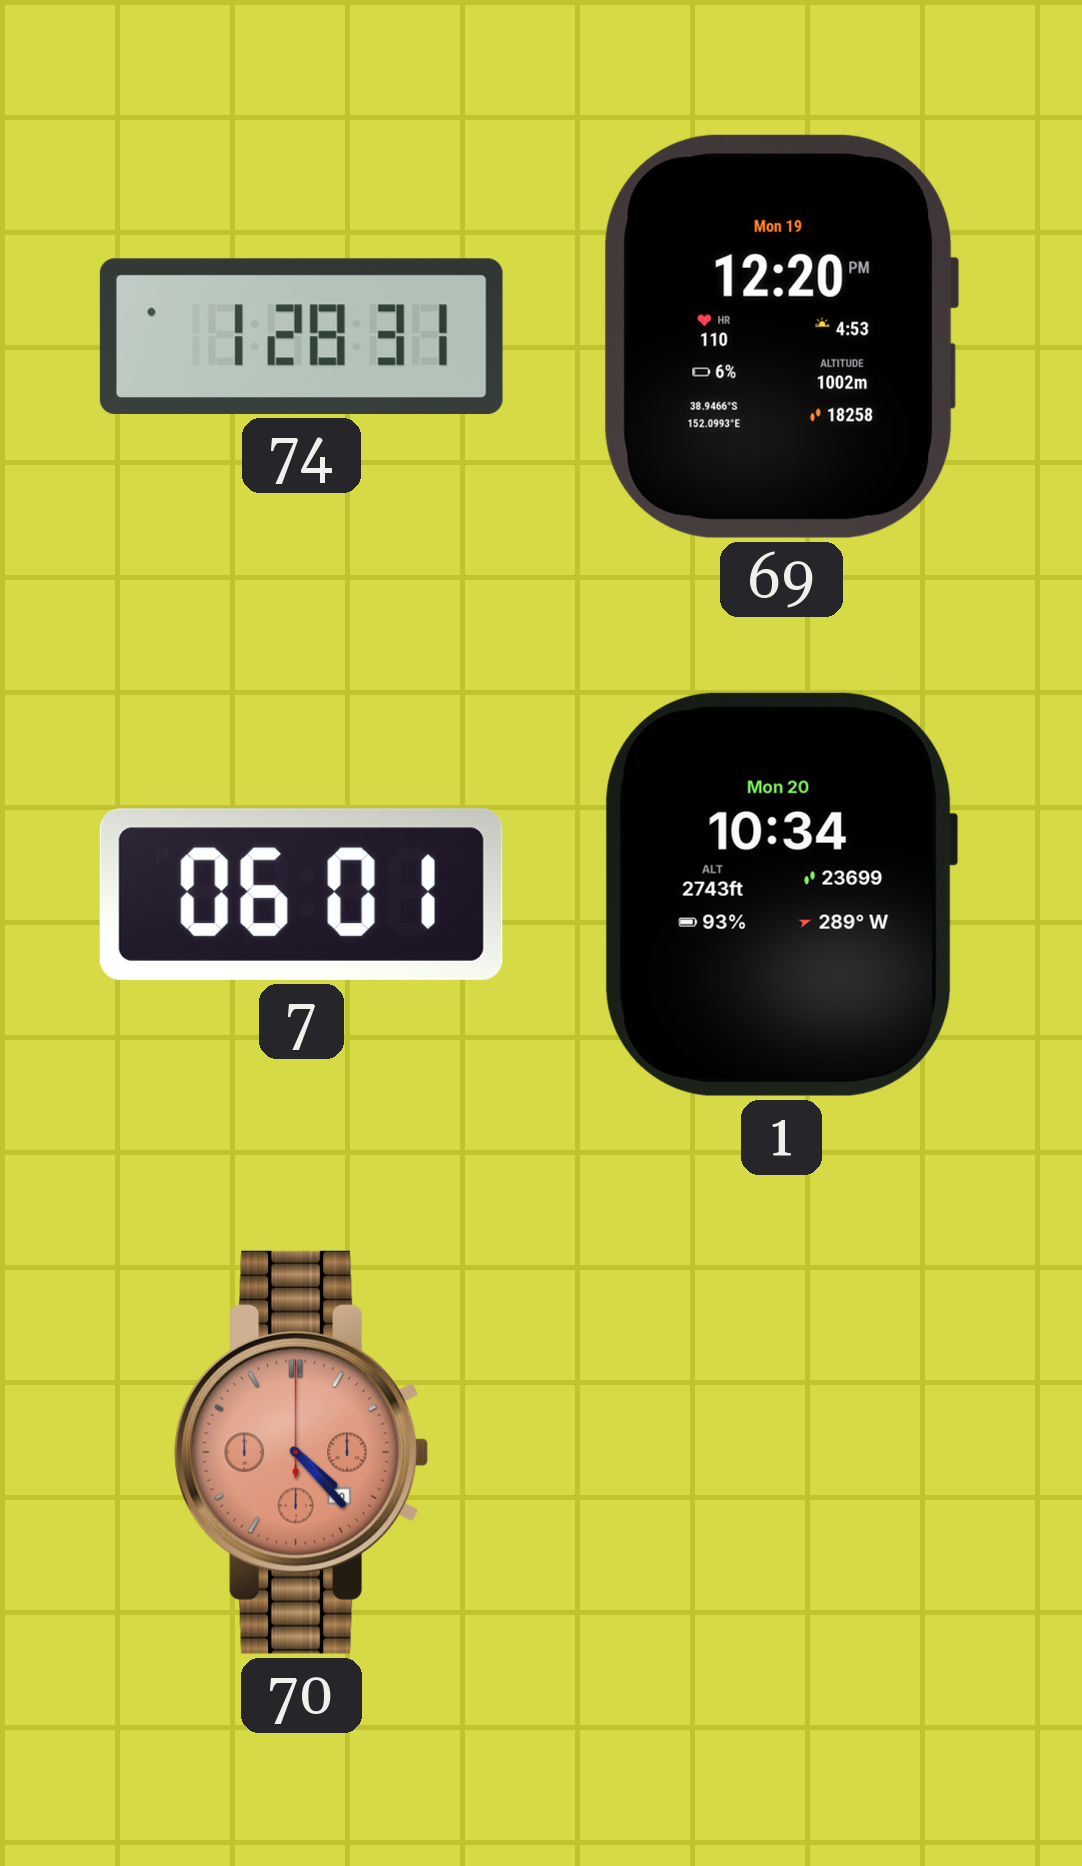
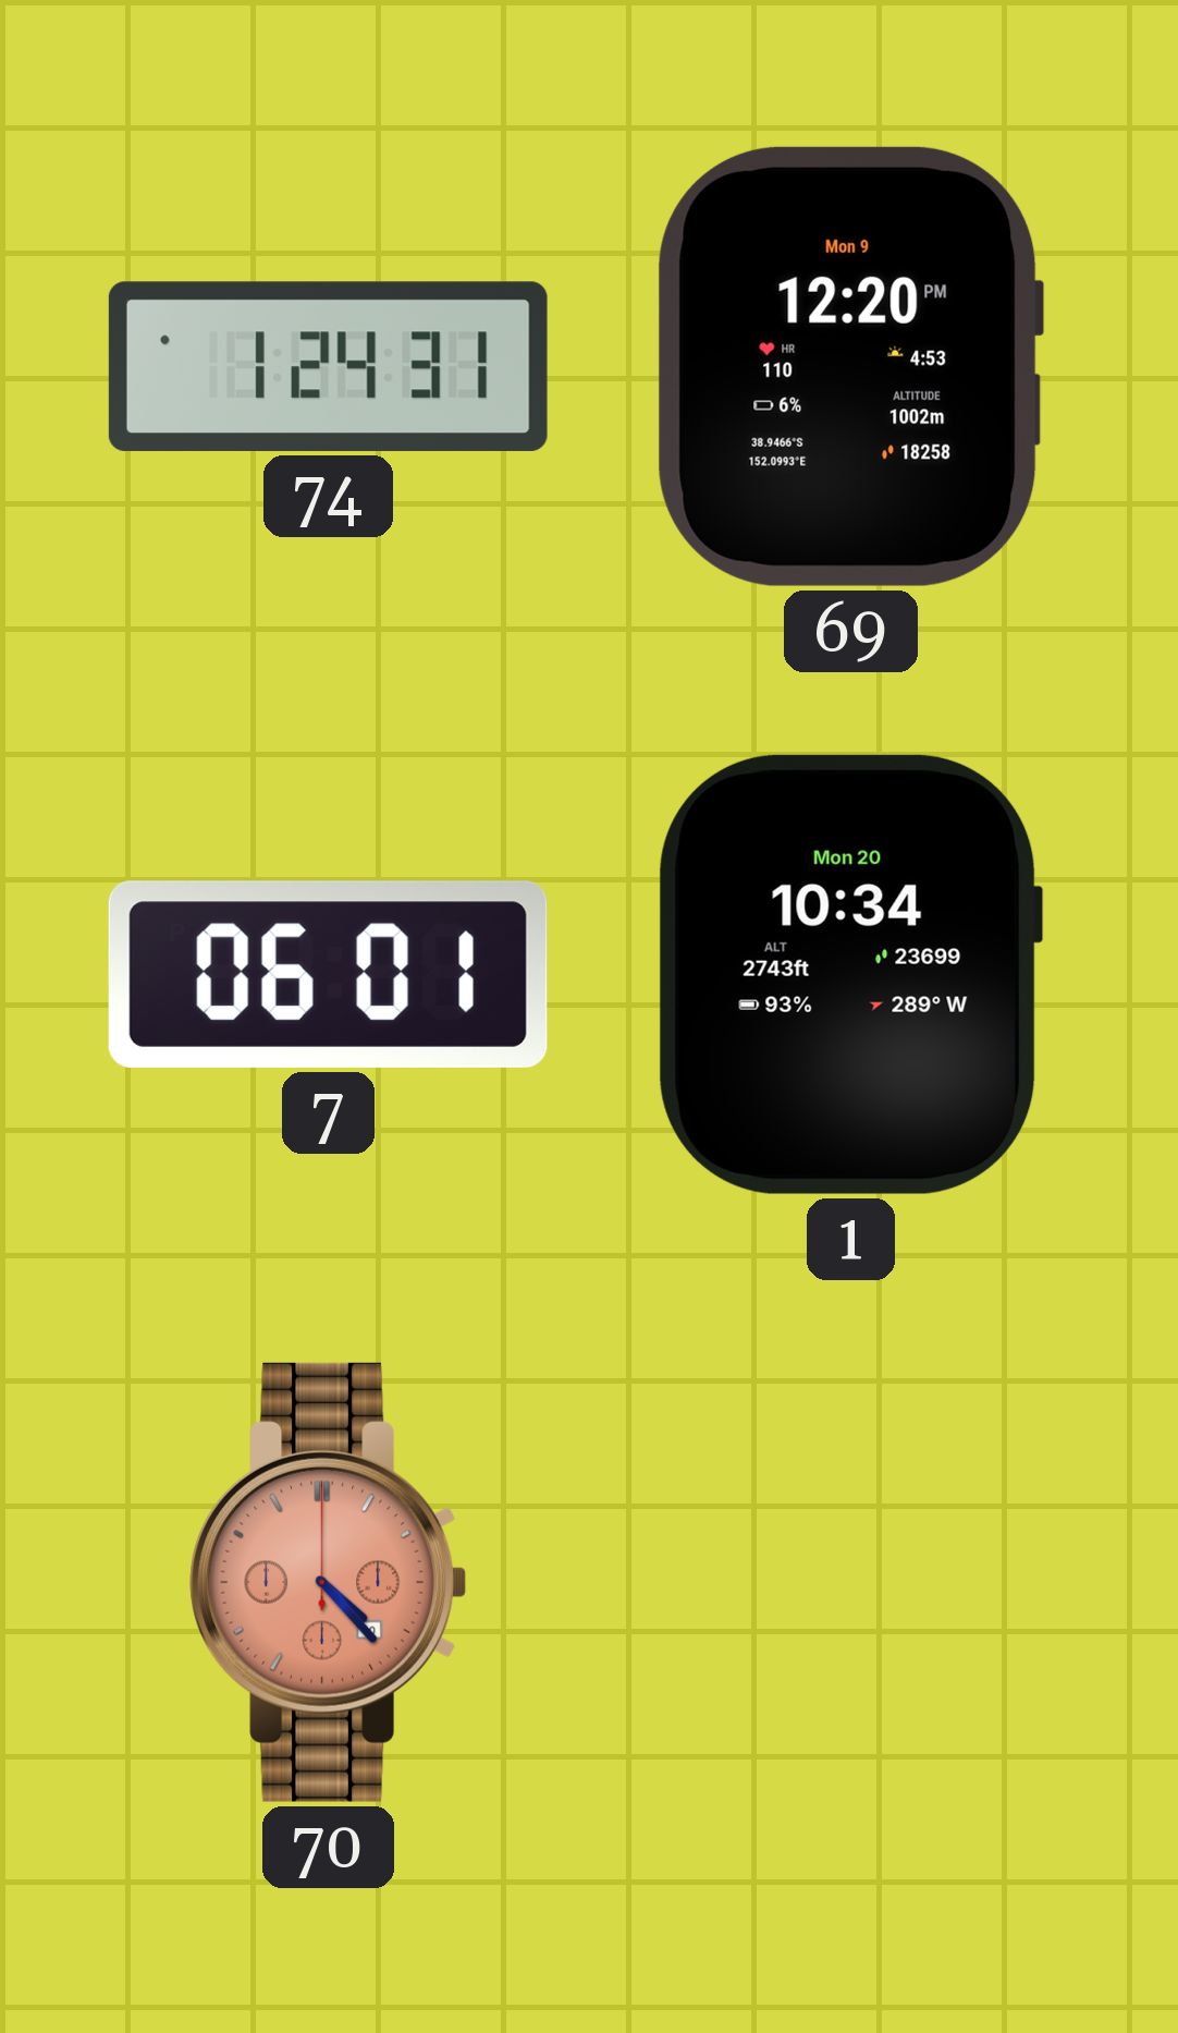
74: 1:28 -> 1:24
69 date: Mon 19 -> Mon 9
